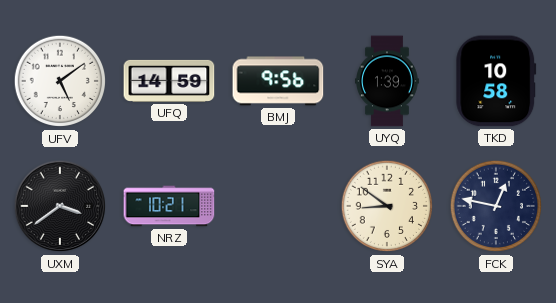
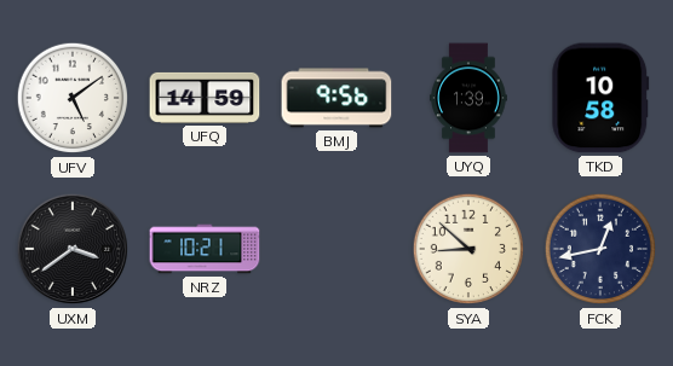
SYA: 8:51 -> 8:52
FCK: 12:47 -> 12:43
